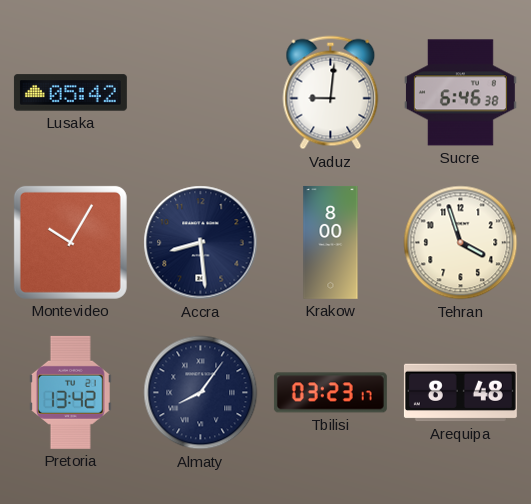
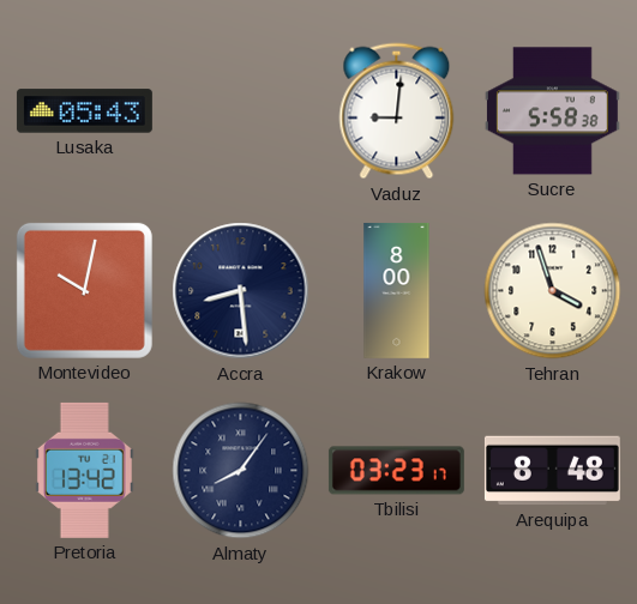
Lusaka: 05:42 -> 05:43
Sucre: 6:46 -> 5:58
Montevideo: 10:05 -> 10:02
